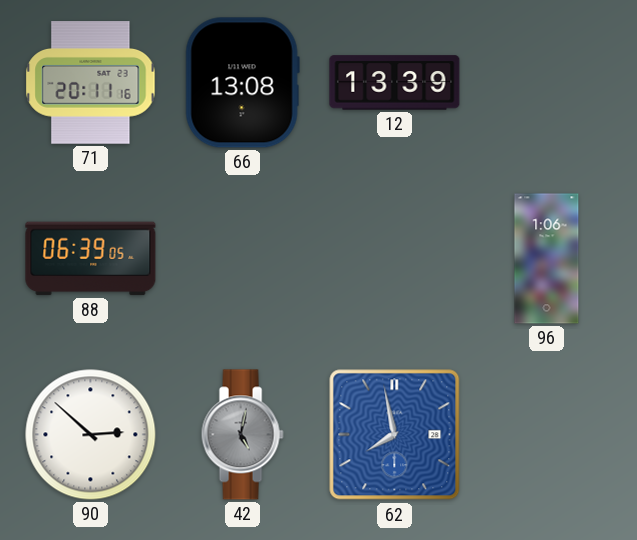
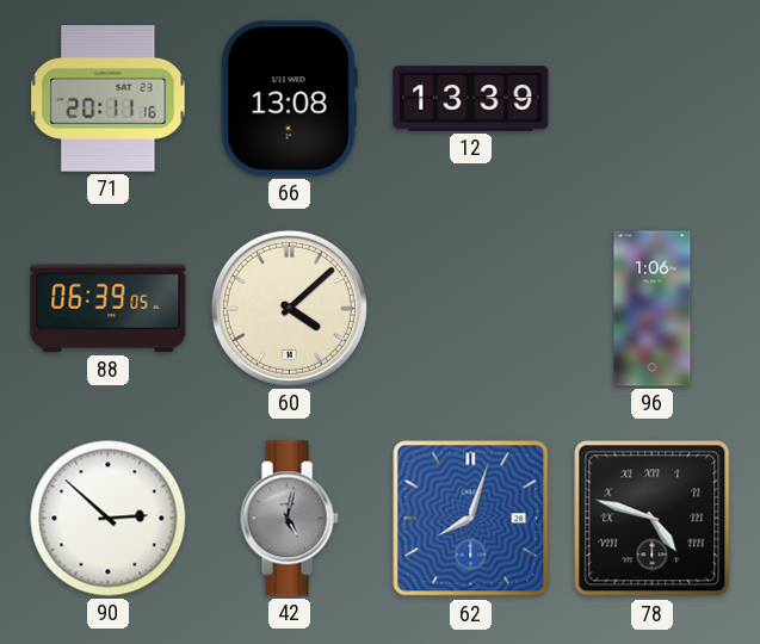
60: none -> 4:08
62: 7:58 -> 8:03
78: none -> 4:48
